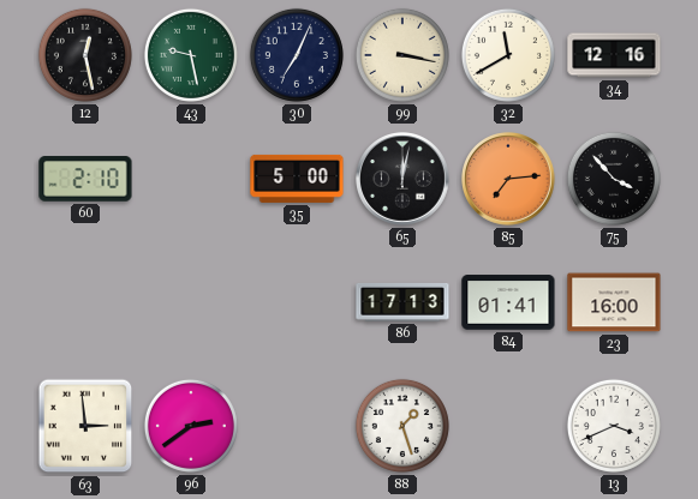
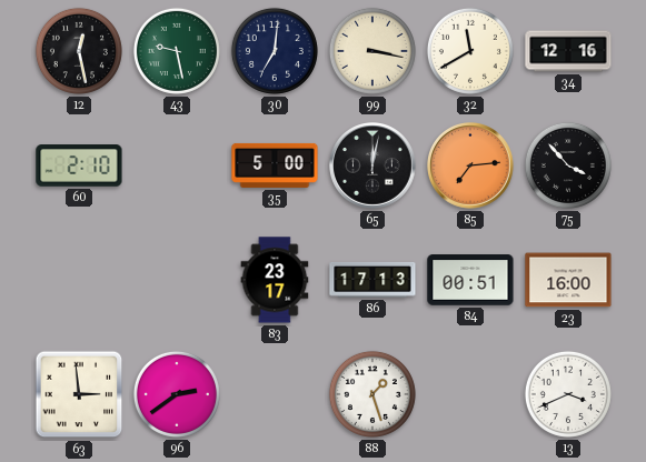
30: 7:04 -> 7:01
83: none -> 23:17
84: 01:41 -> 00:51
